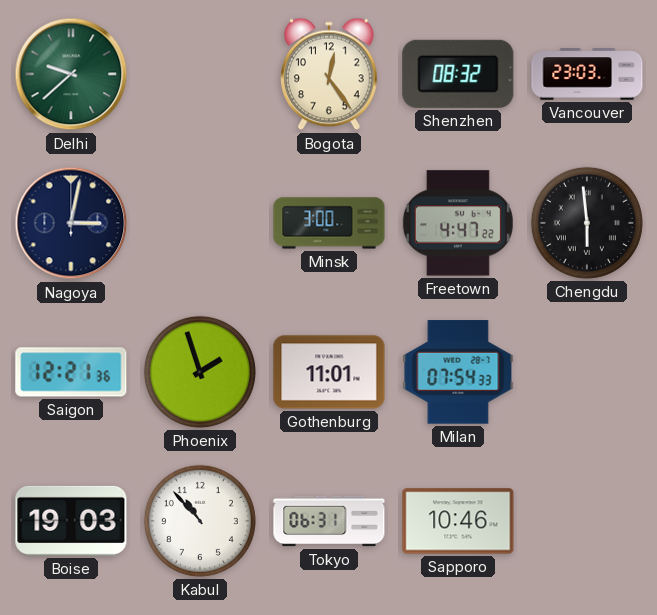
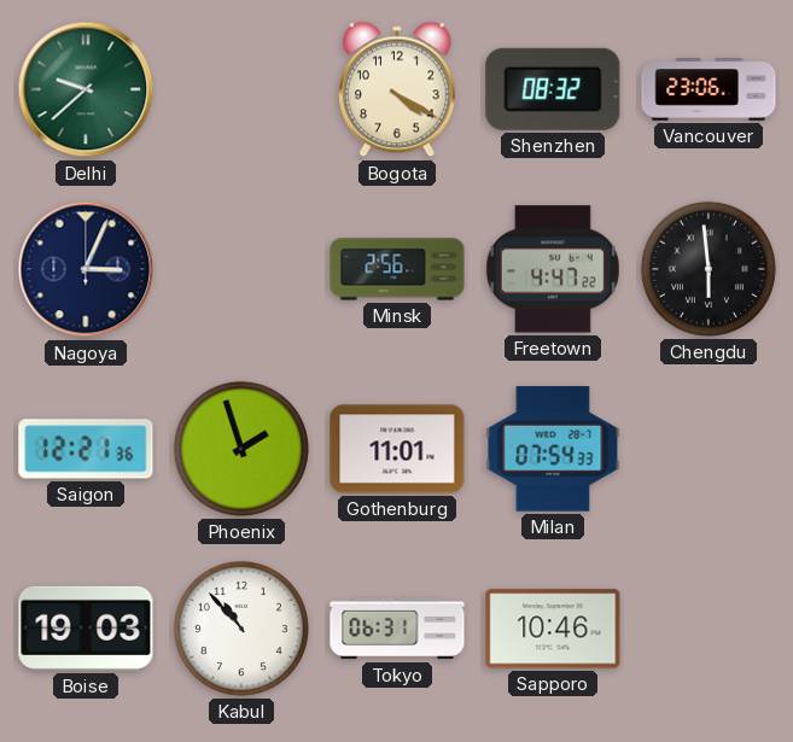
Bogota: 12:24 -> 4:20
Vancouver: 23:03 -> 23:06
Nagoya: 3:02 -> 3:04
Minsk: 3:00 -> 2:56
